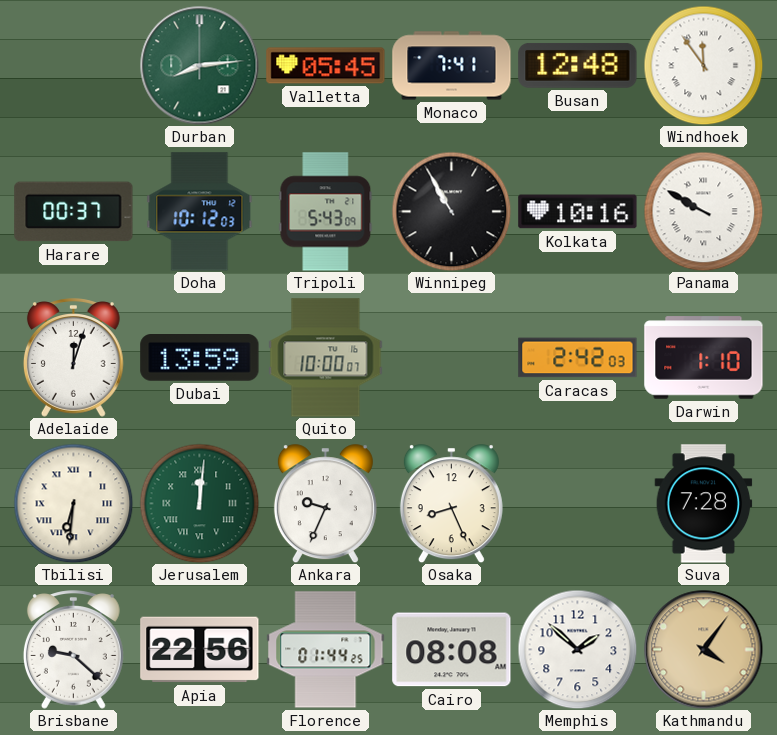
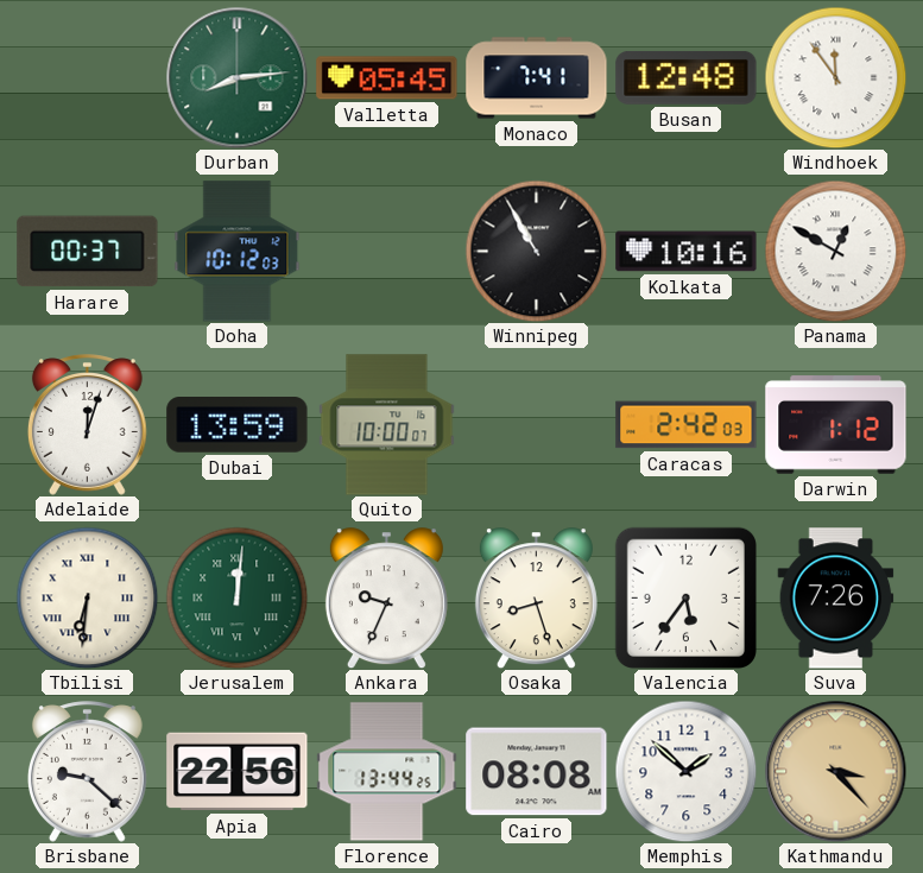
Tripoli: 5:43 -> none
Panama: 9:50 -> 12:50
Darwin: 1:10 -> 1:12
Osaka: 8:26 -> 8:27
Valencia: none -> 5:36
Suva: 7:28 -> 7:26
Florence: 01:44 -> 13:44
Kathmandu: 4:06 -> 3:23
